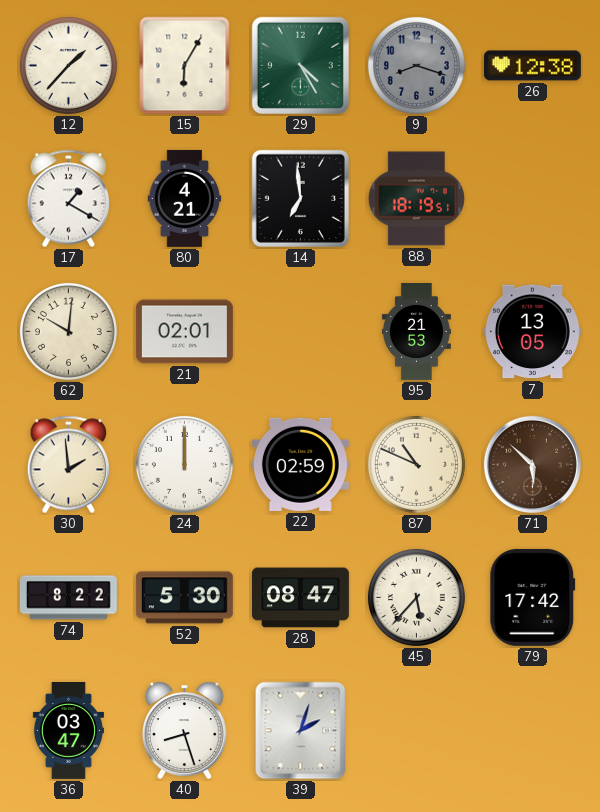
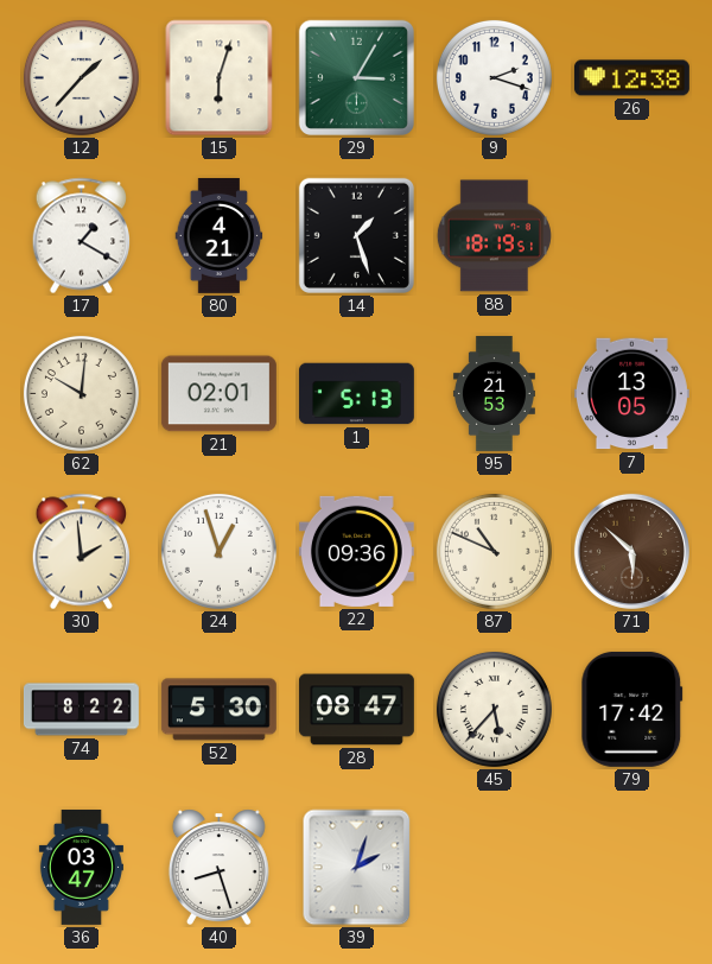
15: 6:05 -> 6:03
29: 4:25 -> 3:05
9: 8:18 -> 2:18
9 dial: grey -> white
14: 6:59 -> 1:27
1: none -> 5:13
24: 12:00 -> 12:57
22: 02:59 -> 09:36
